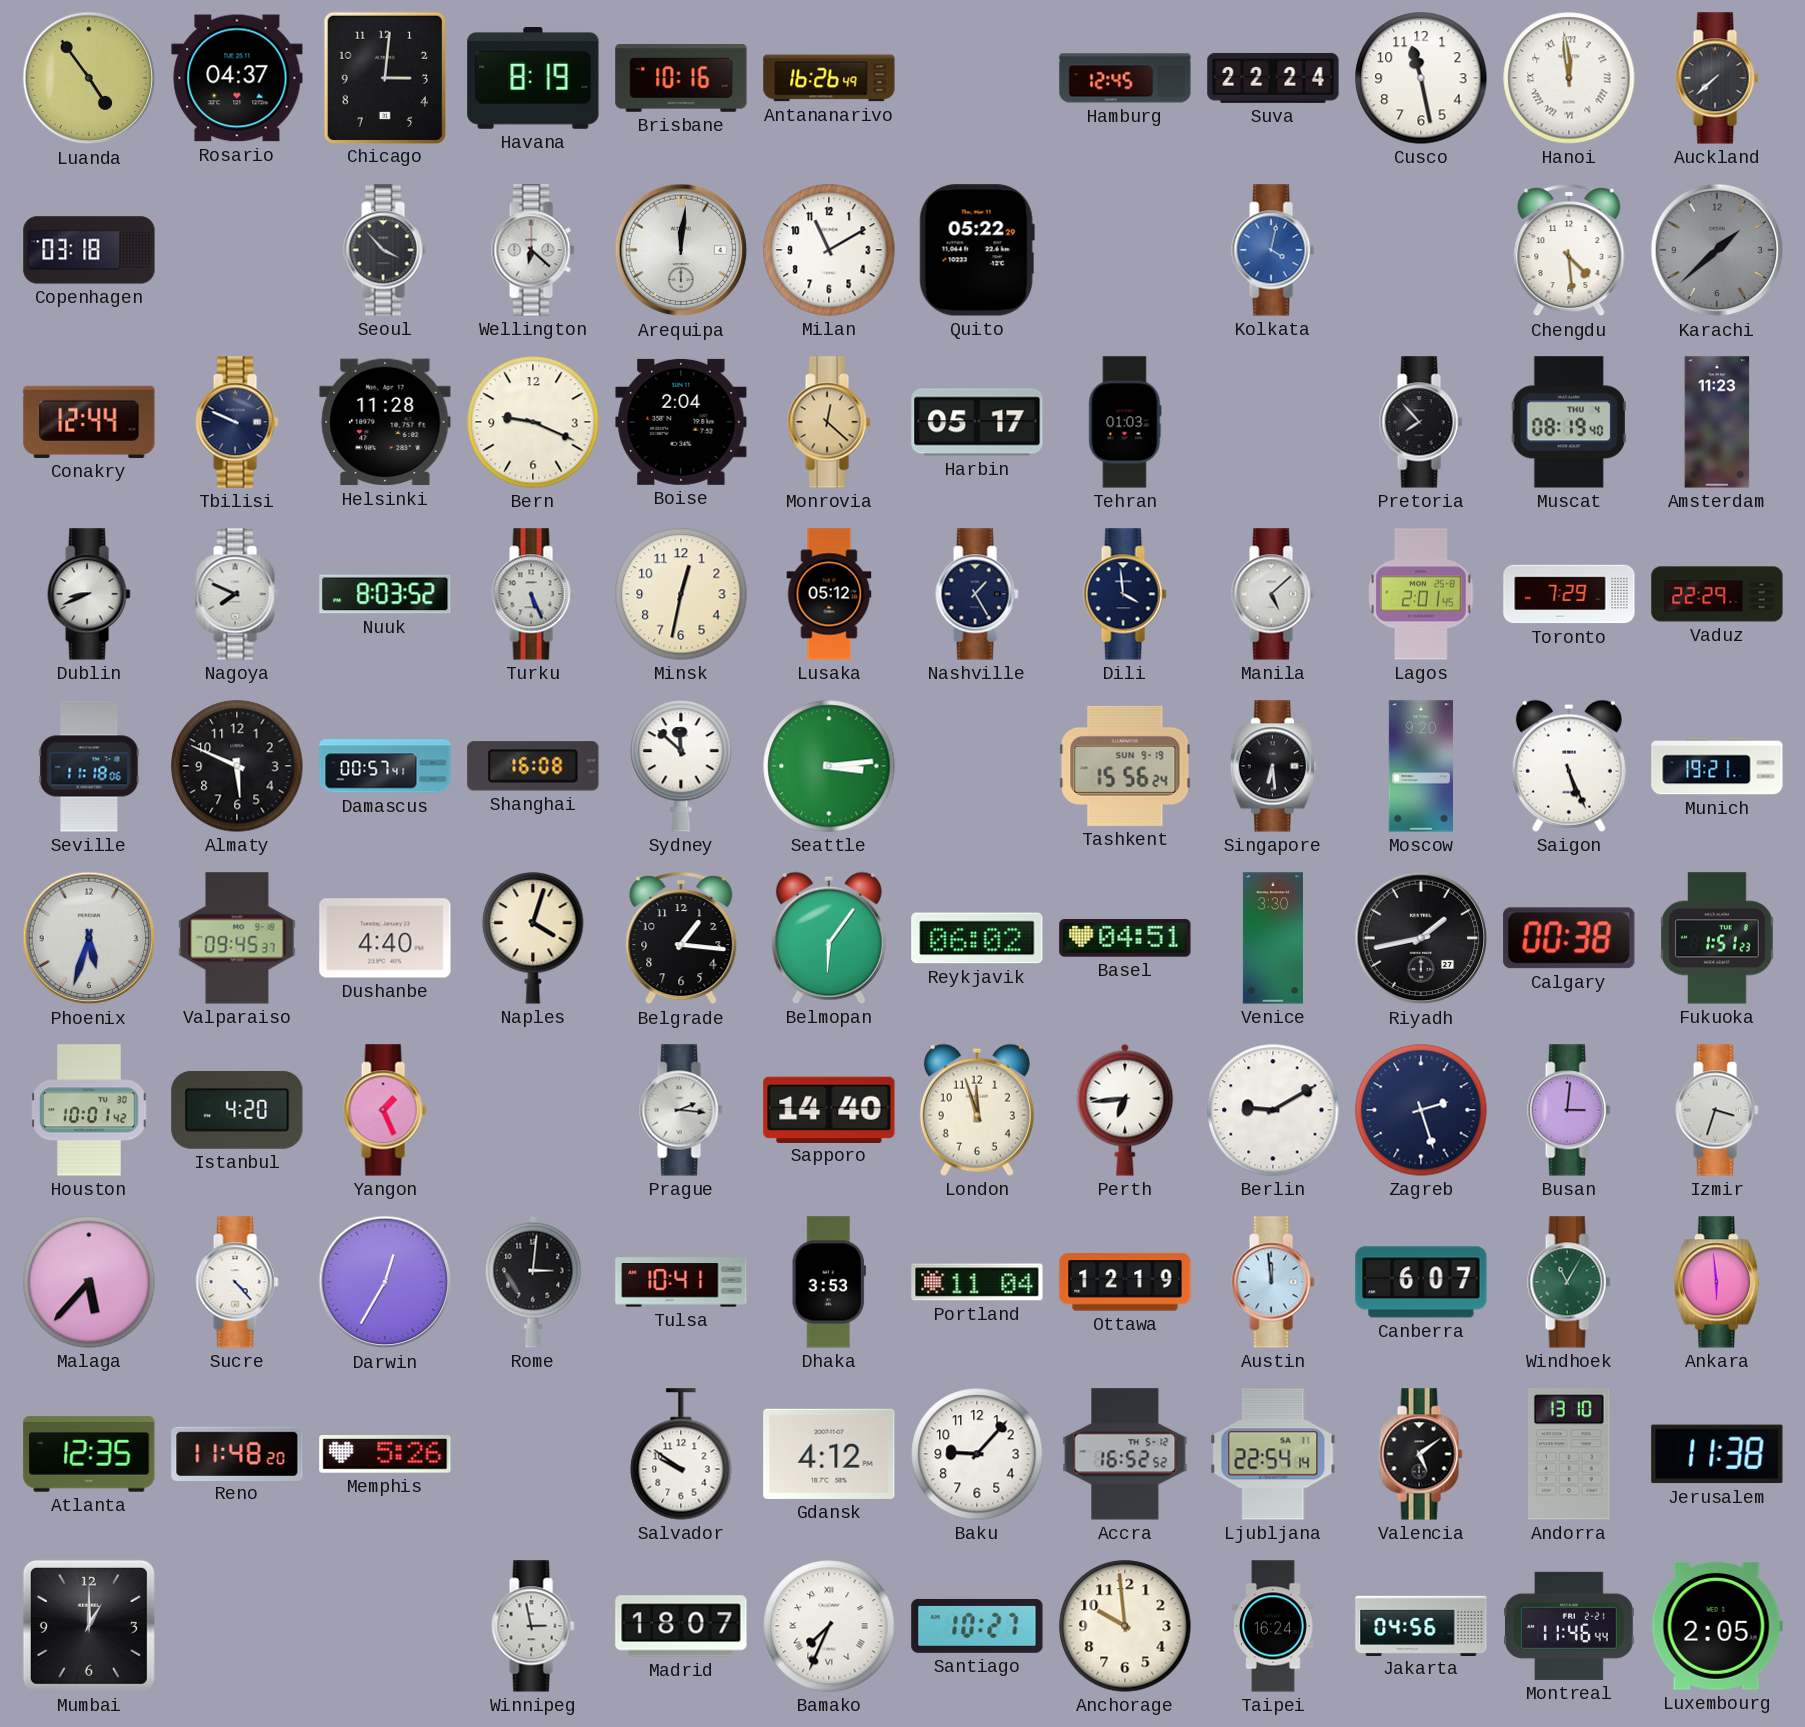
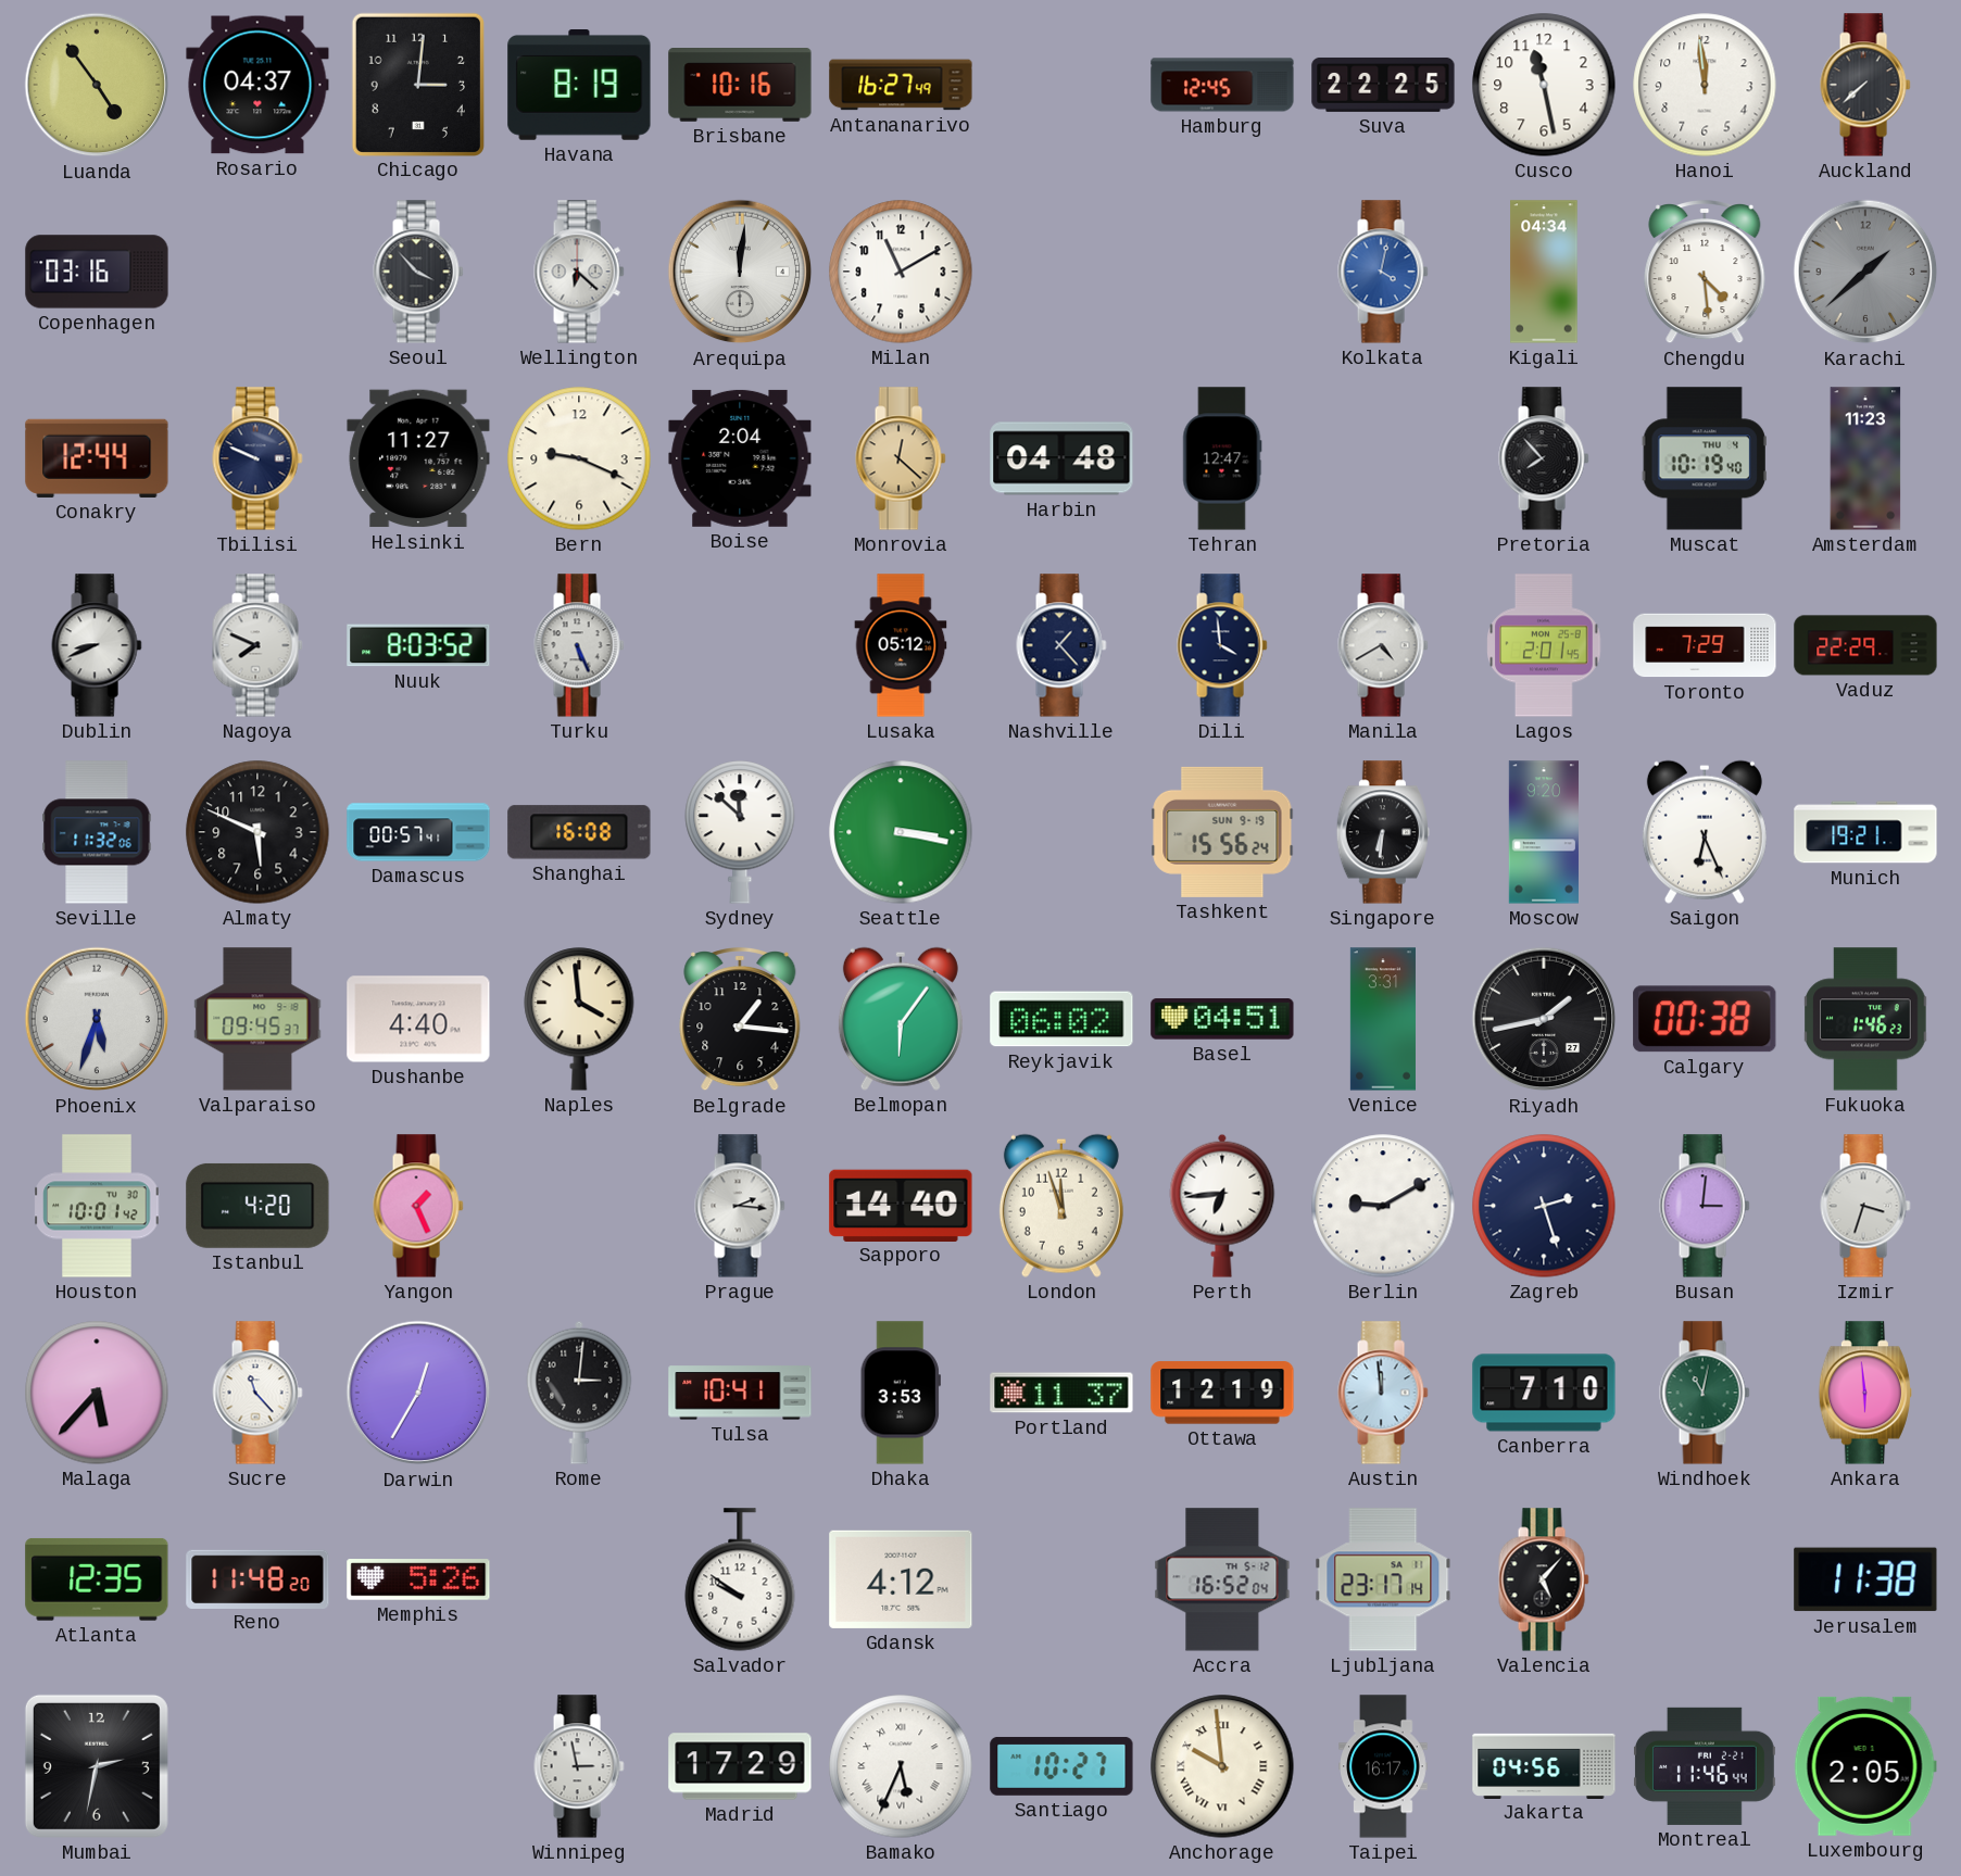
Antananarivo: 16:26 -> 16:27
Suva: 22:24 -> 22:25
Hanoi numerals: Roman -> Arabic
Copenhagen: 03:18 -> 03:16
Quito: 05:22 -> none
Kigali: none -> 04:34
Helsinki: 11:28 -> 11:27
Harbin: 05:17 -> 04:48
Tehran: 01:03 -> 12:47
Muscat: 08:19 -> 10:19
Minsk: 12:32 -> none
Nashville: 1:25 -> 1:23
Manila: 5:08 -> 4:40
Seville: 11:18 -> 11:32
Seattle: 3:14 -> 3:17
Singapore: 6:29 -> 6:31
Saigon: 5:26 -> 6:26
Naples: 4:03 -> 3:59
Venice: 3:30 -> 3:31
Fukuoka: 1:51 -> 1:46
Sucre: 4:23 -> 11:23
Portland: 11:04 -> 11:37
Canberra: 6:07 -> 7:10
Windhoek: 11:05 -> 11:02
Baku: 9:07 -> none
Accra: 16:52:52 -> 16:52:04
Ljubljana: 22:54 -> 23:17
Valencia: 5:09 -> 5:07
Andorra: 13:10 -> none
Mumbai: 1:00 -> 2:32
Madrid: 18:07 -> 17:29
Bamako: 7:34 -> 5:34
Anchorage numerals: Arabic -> Roman
Taipei: 16:24 -> 16:17
